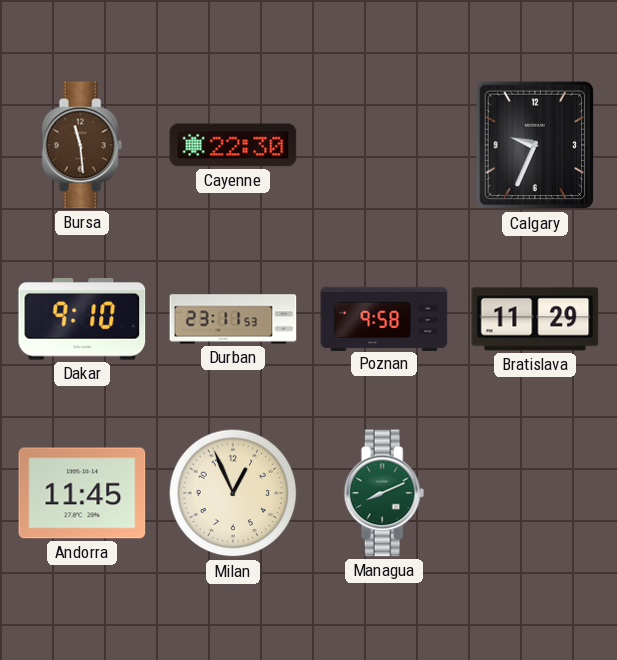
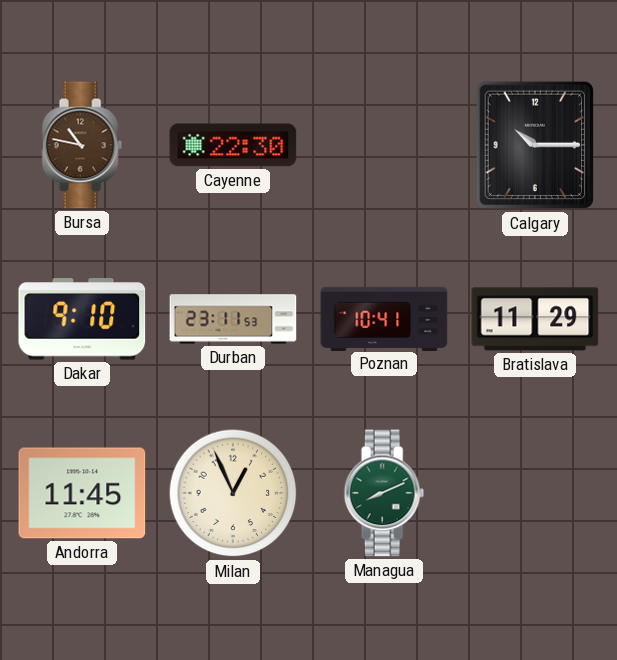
Bursa: 11:29 -> 10:47
Calgary: 9:34 -> 10:15
Poznan: 9:58 -> 10:41
